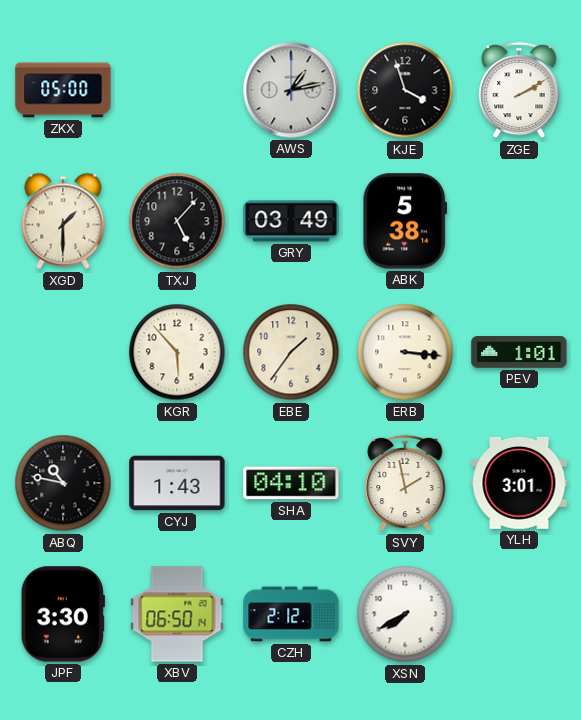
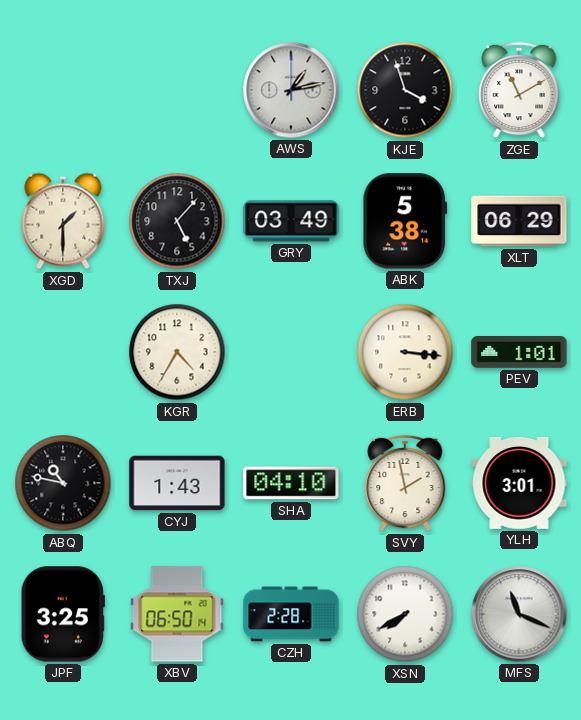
ZKX: 05:00 -> none
ZGE: 2:10 -> 11:10
XLT: none -> 06:29
KGR: 5:53 -> 4:35
EBE: 1:36 -> none
JPF: 3:30 -> 3:25
CZH: 2:12 -> 2:28
MFS: none -> 11:19
